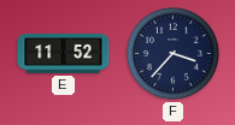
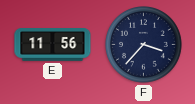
E: 11:52 -> 11:56
